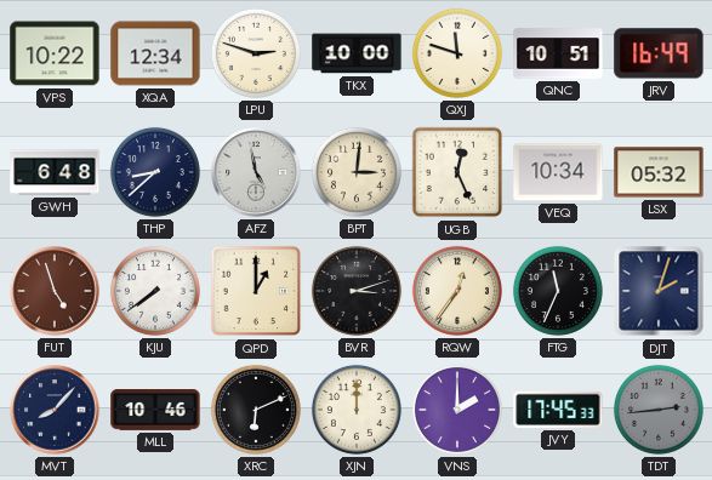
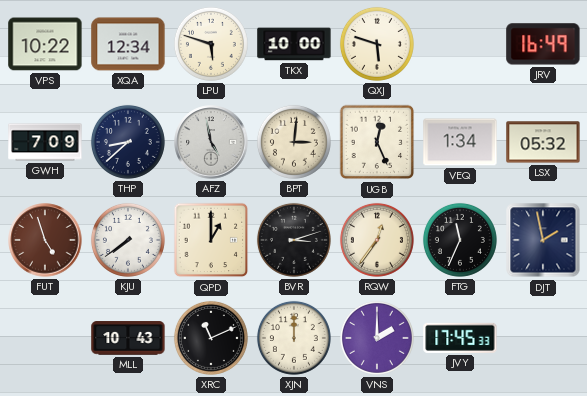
LPU: 2:48 -> 5:48
QXJ: 11:48 -> 5:48
QNC: 10:51 -> none
GWH: 6:48 -> 7:09
VEQ: 10:34 -> 1:34
DJT: 2:03 -> 1:58
MVT: 8:07 -> none
MLL: 10:46 -> 10:43
XRC: 6:11 -> 11:11
TDT: 2:44 -> none
